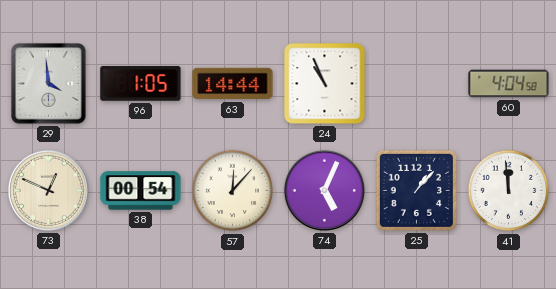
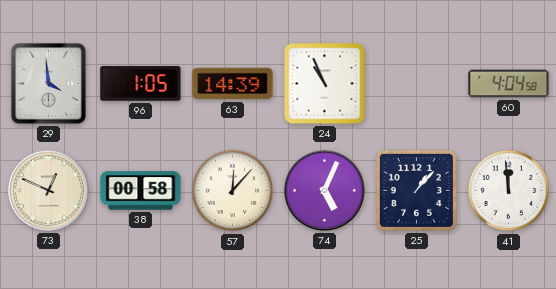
63: 14:44 -> 14:39
38: 00:54 -> 00:58
